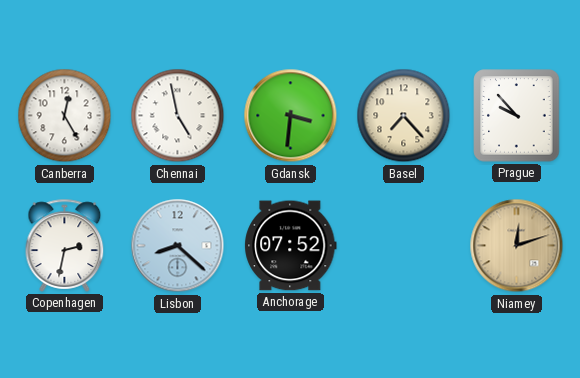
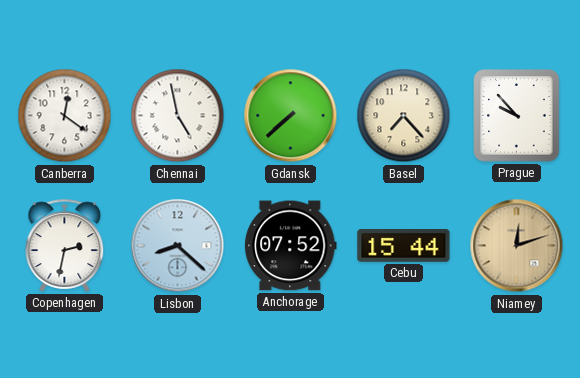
Canberra: 12:25 -> 12:21
Gdansk: 3:31 -> 7:38
Cebu: none -> 15:44
